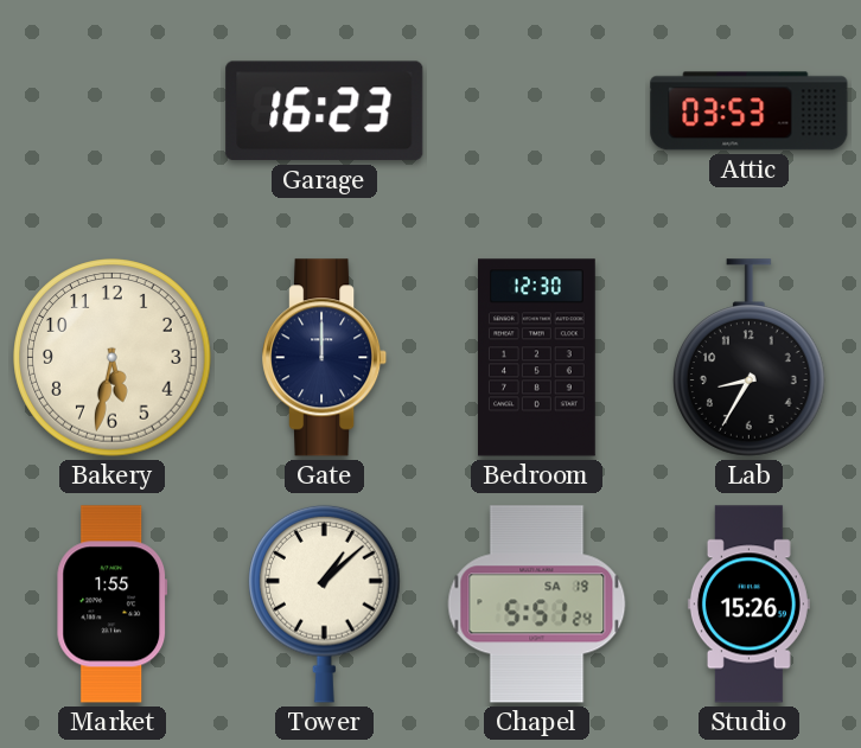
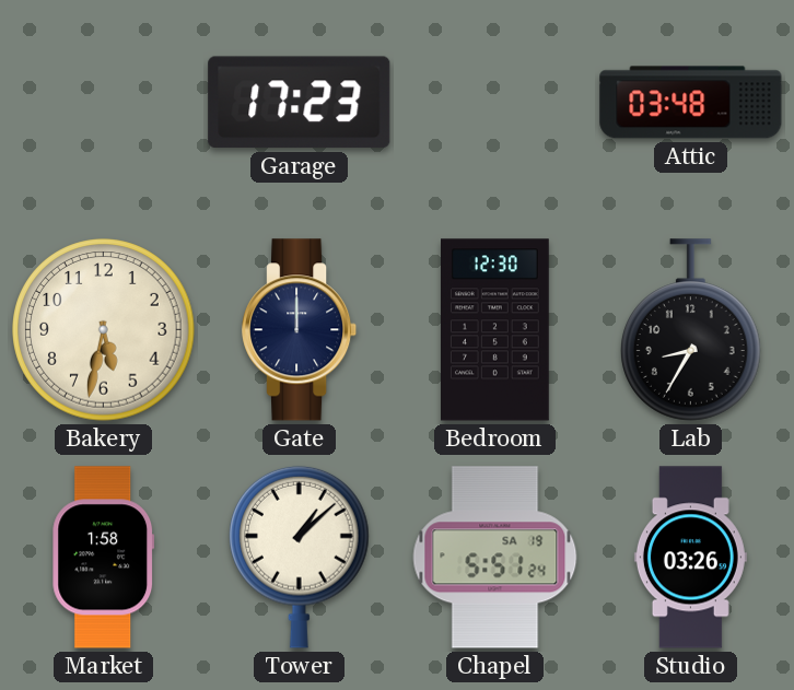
Garage: 16:23 -> 17:23
Attic: 03:53 -> 03:48
Market: 1:55 -> 1:58
Studio: 15:26 -> 03:26
